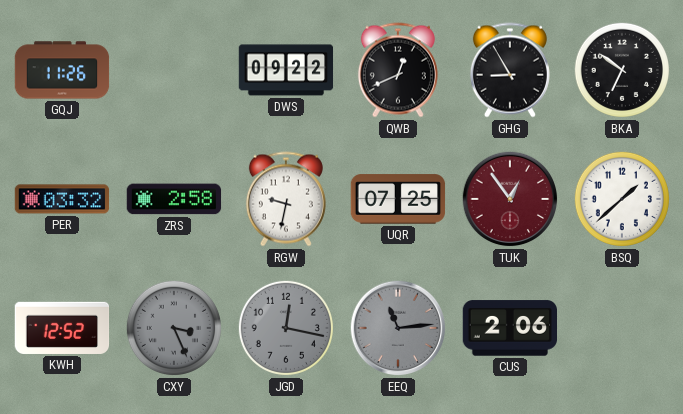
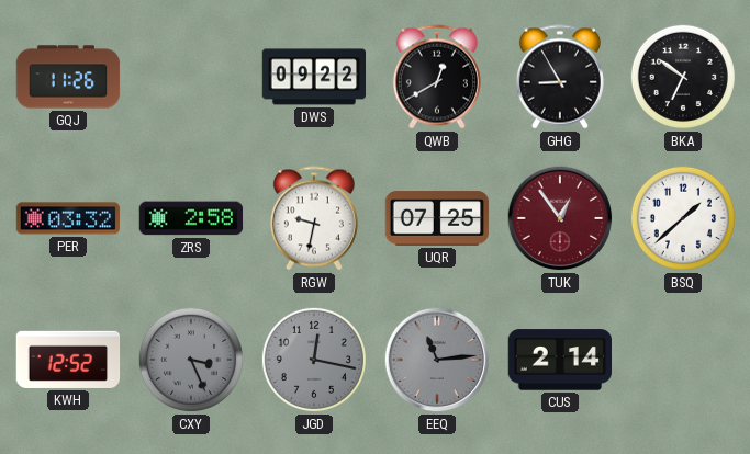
QWB: 12:41 -> 12:40
CUS: 2:06 -> 2:14
